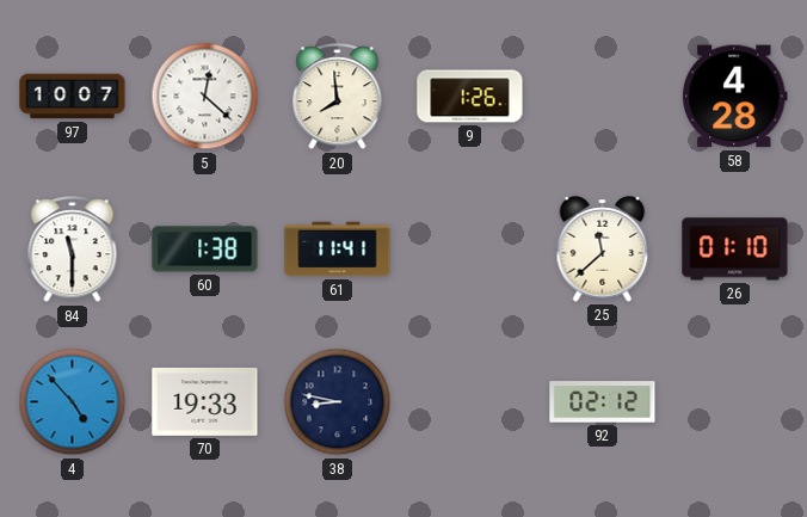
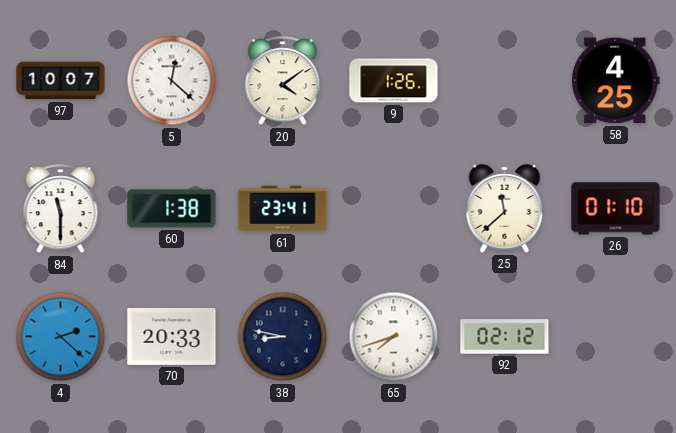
20: 7:59 -> 4:09
58: 4:28 -> 4:25
61: 11:41 -> 23:41
4: 4:53 -> 2:22
70: 19:33 -> 20:33
65: none -> 7:42
